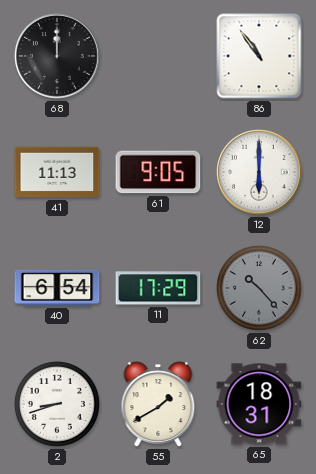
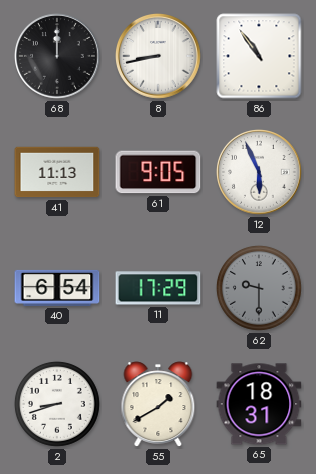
8: none -> 8:43
12: 6:00 -> 5:56
62: 10:23 -> 9:30
